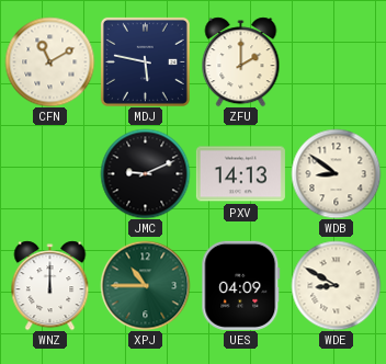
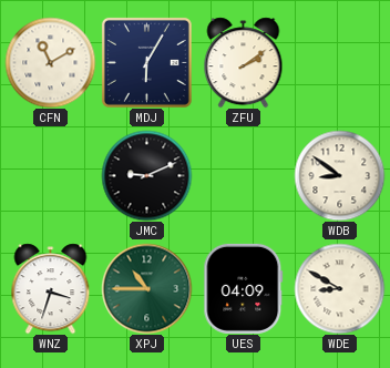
MDJ: 5:47 -> 6:05
ZFU: 2:00 -> 2:09
PXV: 14:13 -> none
WNZ: 12:00 -> 3:33
